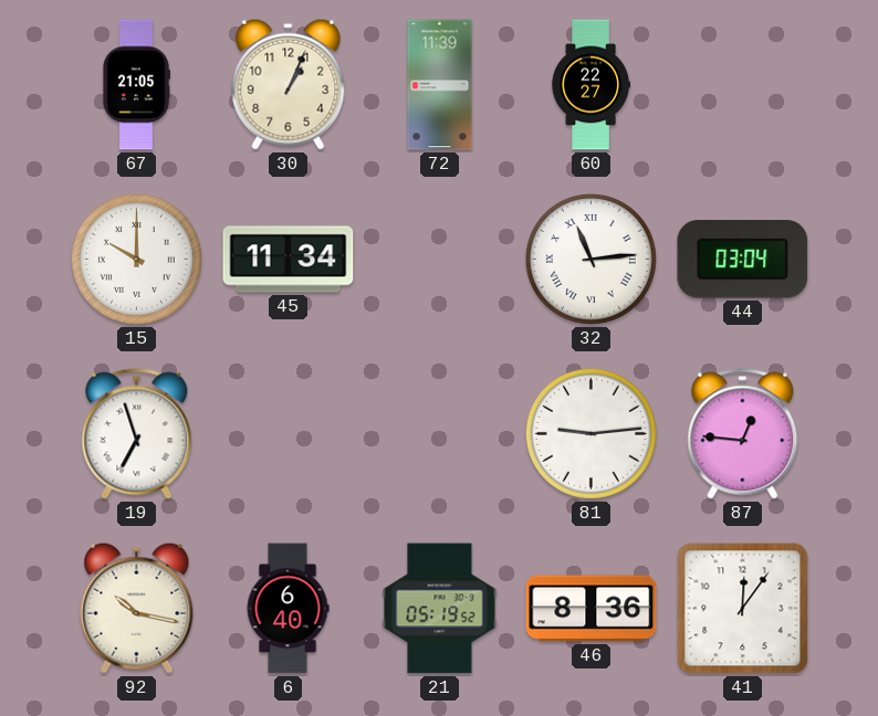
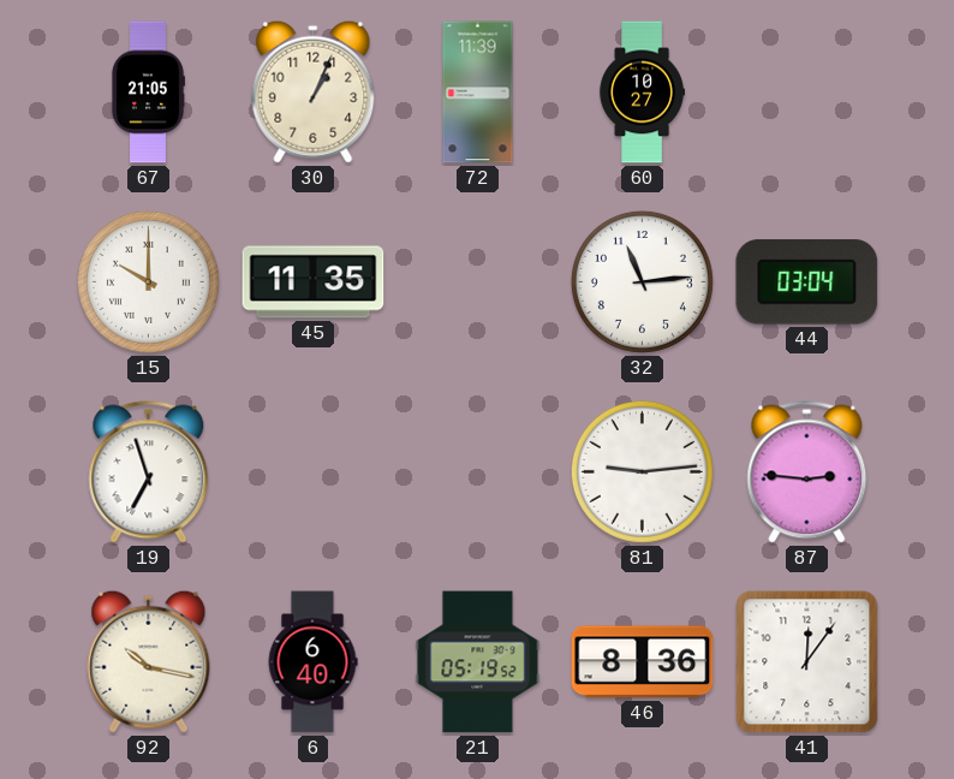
60: 22:27 -> 10:27
45: 11:34 -> 11:35
32 numerals: Roman -> Arabic
87: 12:46 -> 2:46
